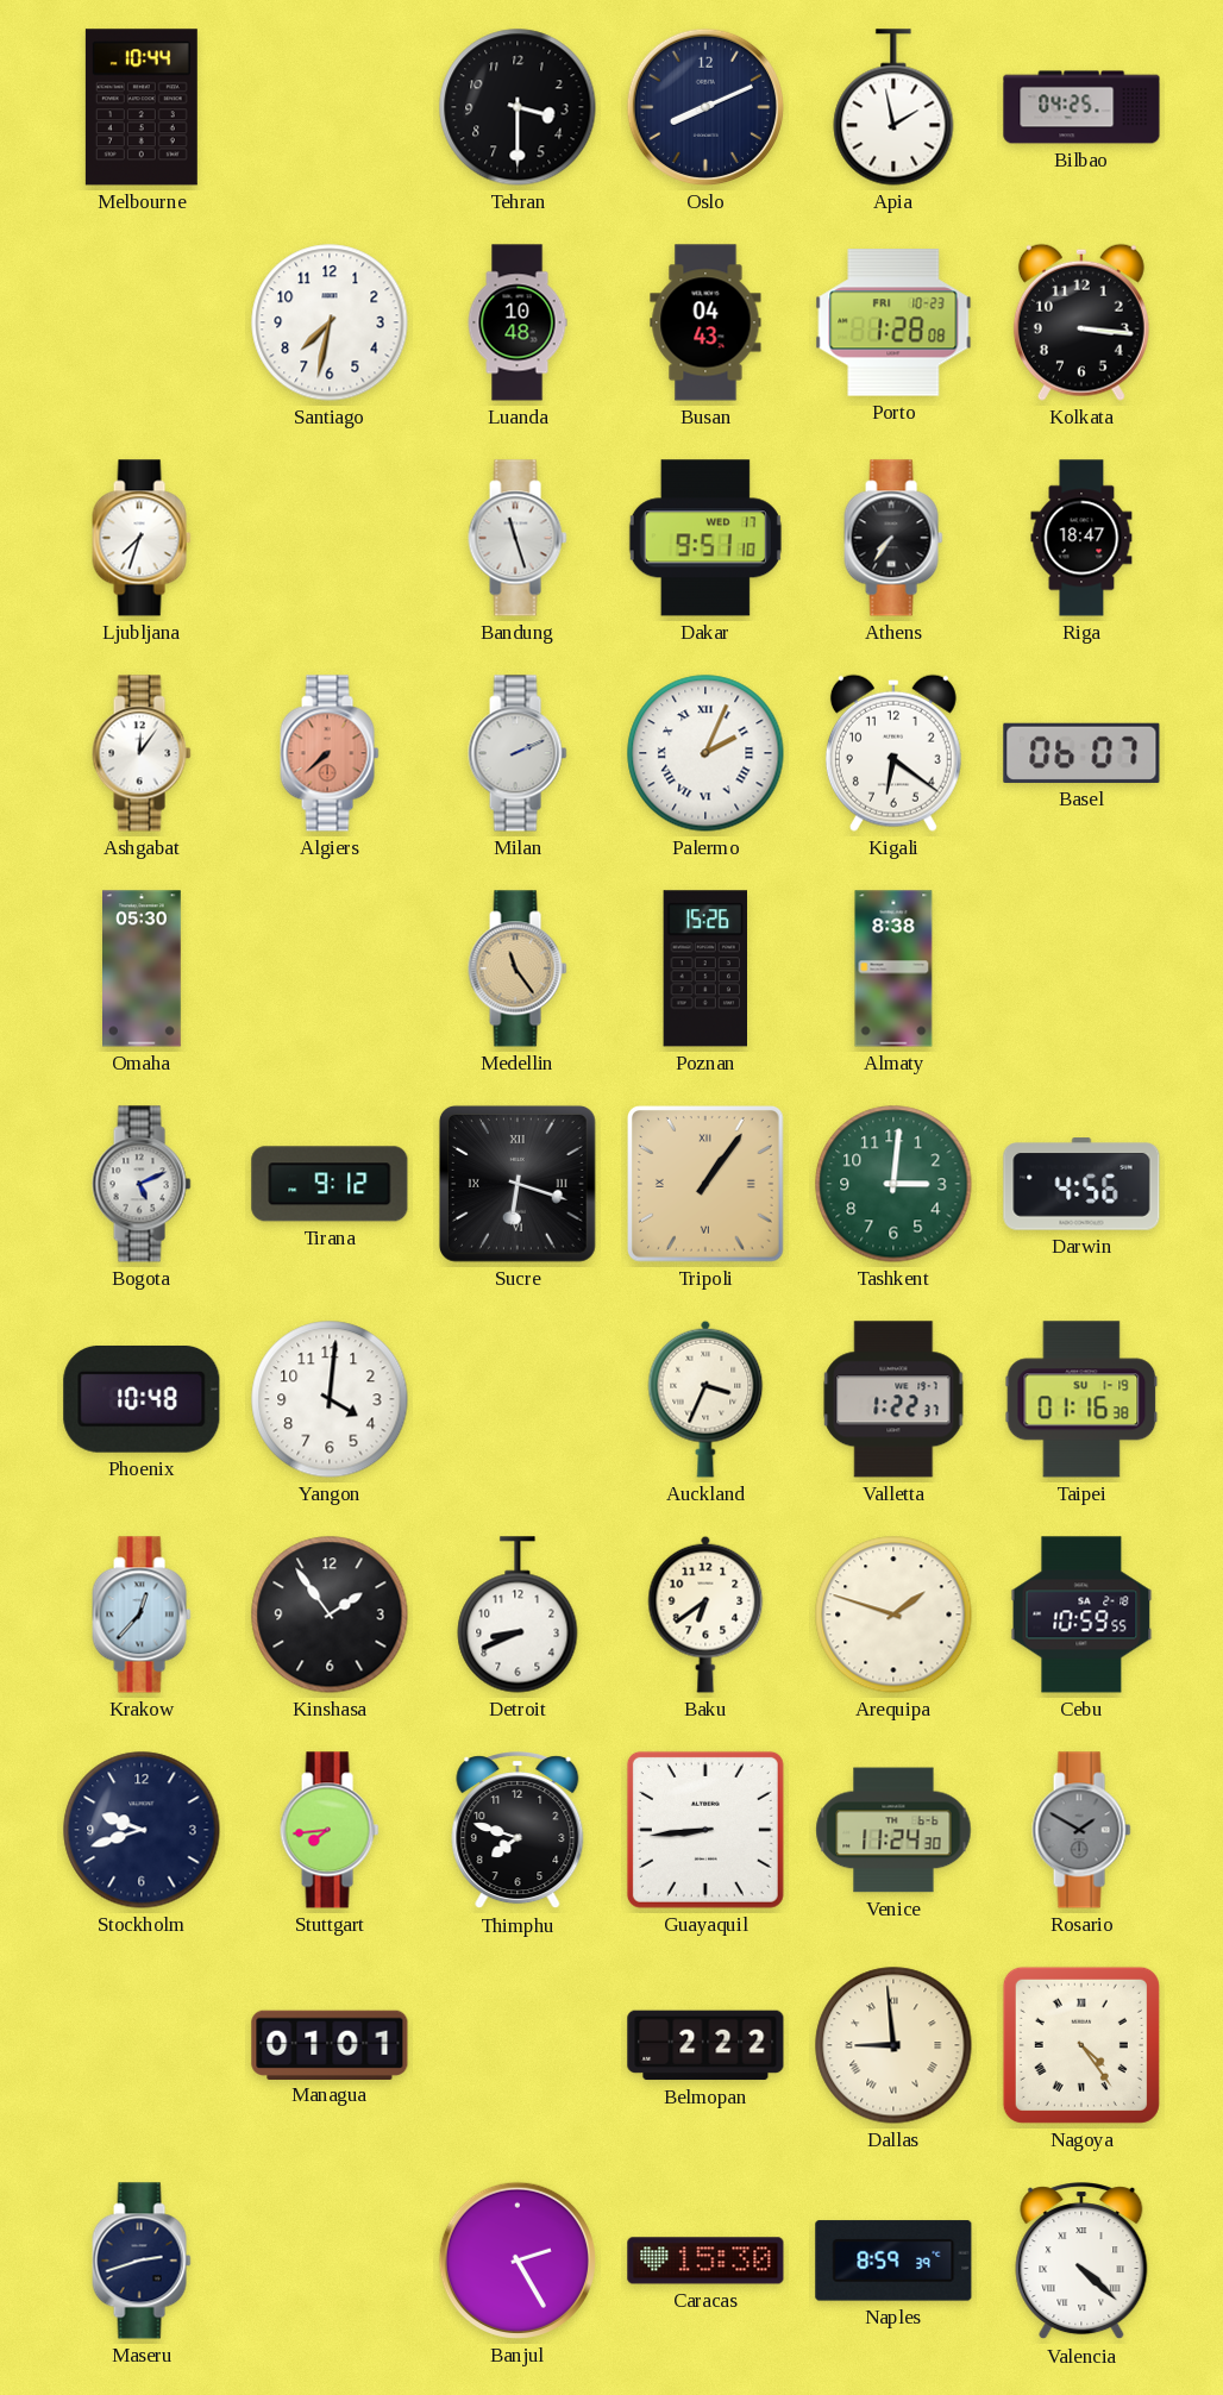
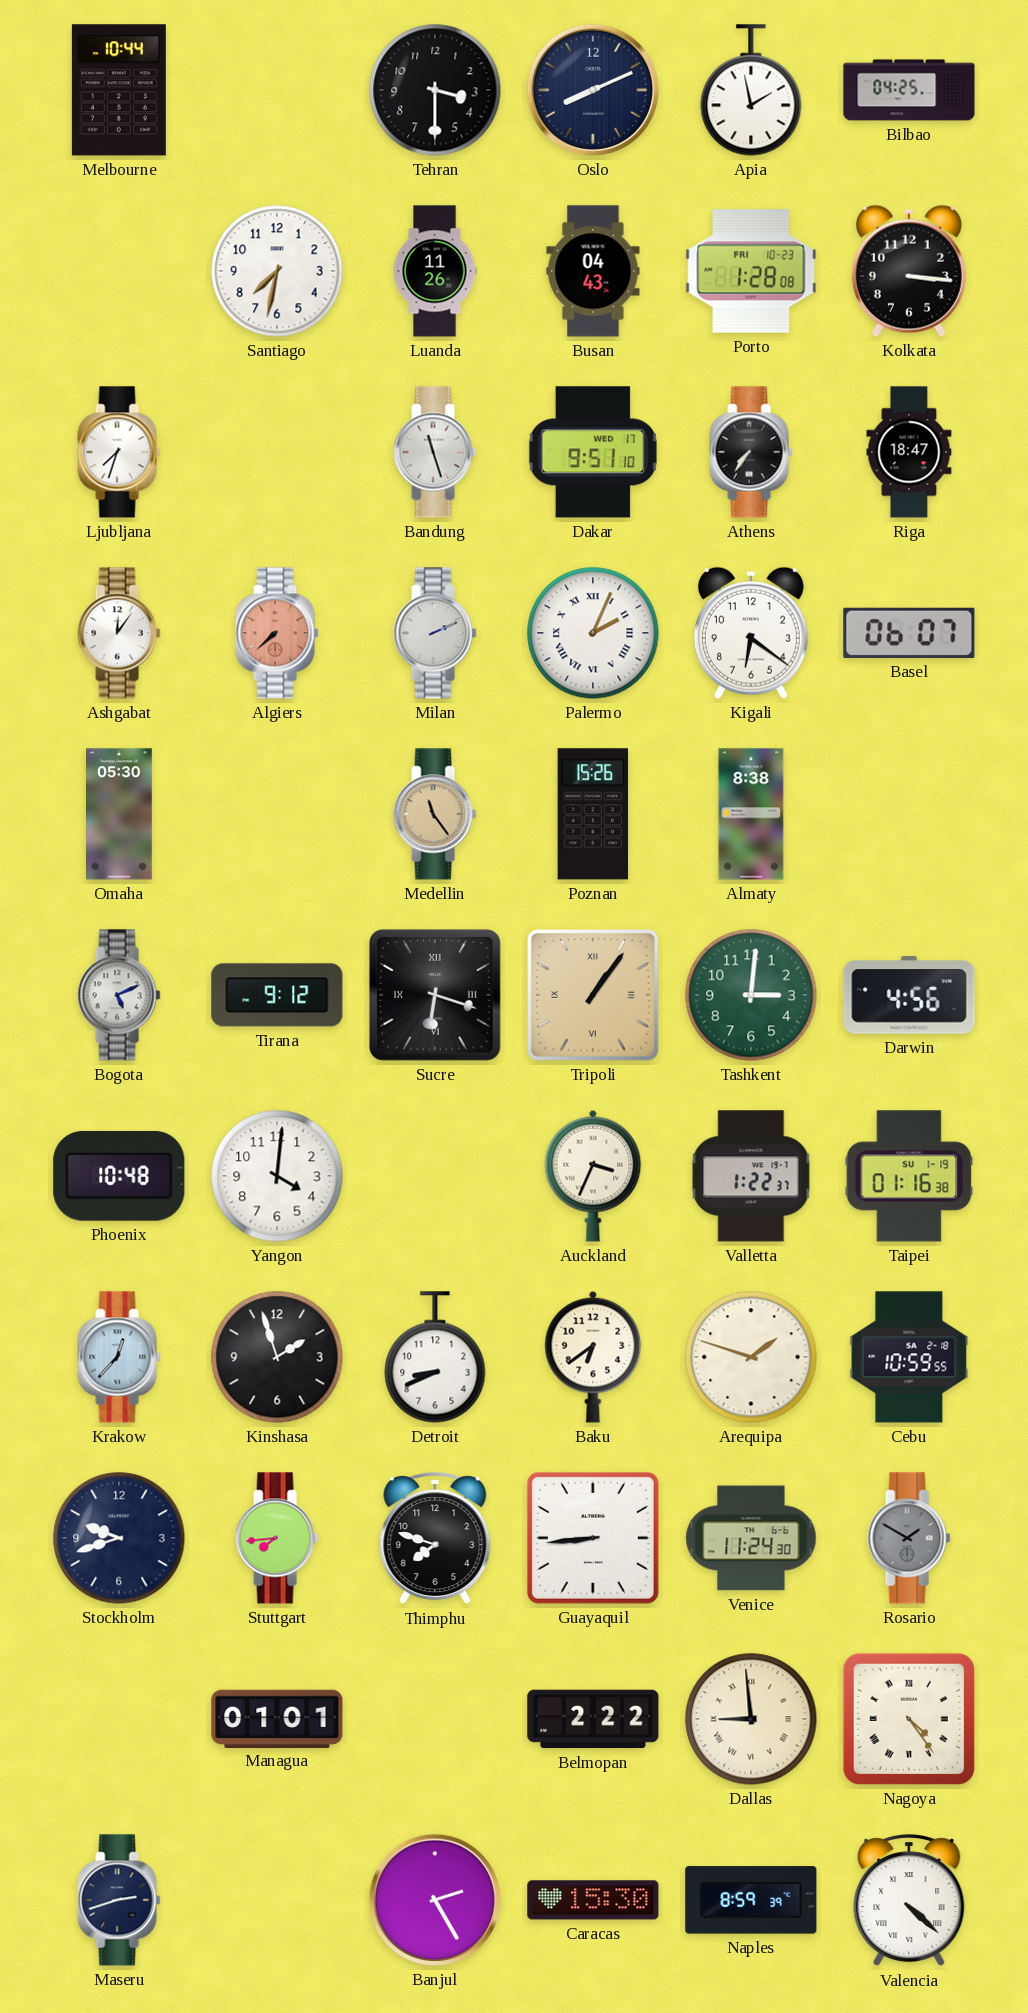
Luanda: 10:48 -> 11:26
Kinshasa: 1:54 -> 1:57
